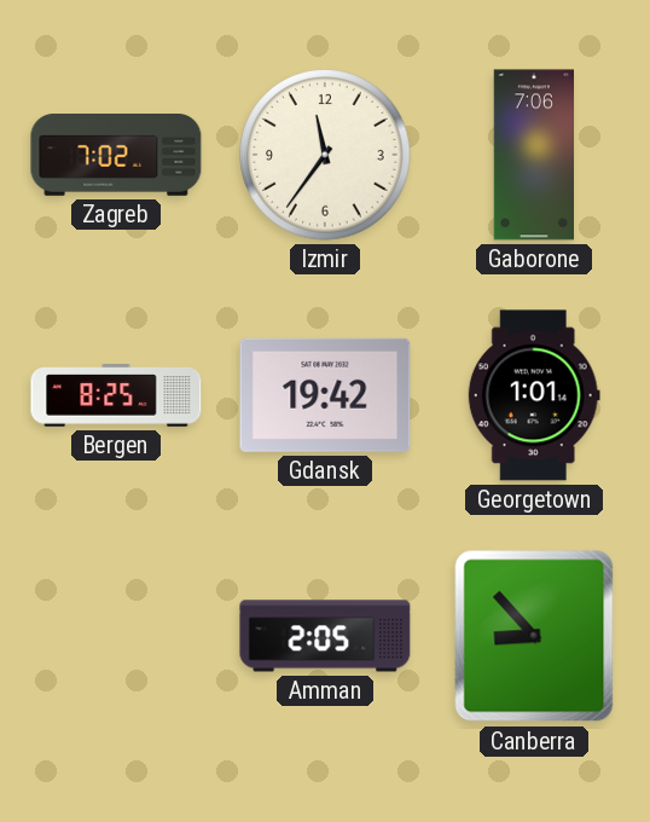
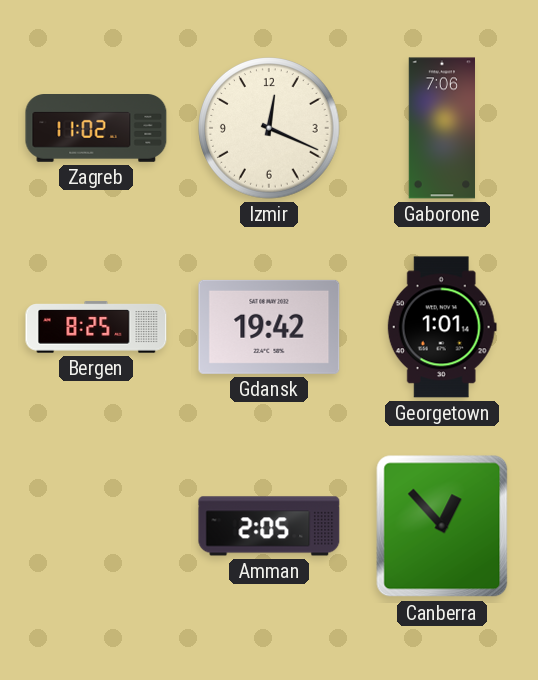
Zagreb: 7:02 -> 11:02
Izmir: 11:36 -> 12:19
Canberra: 8:53 -> 12:53
